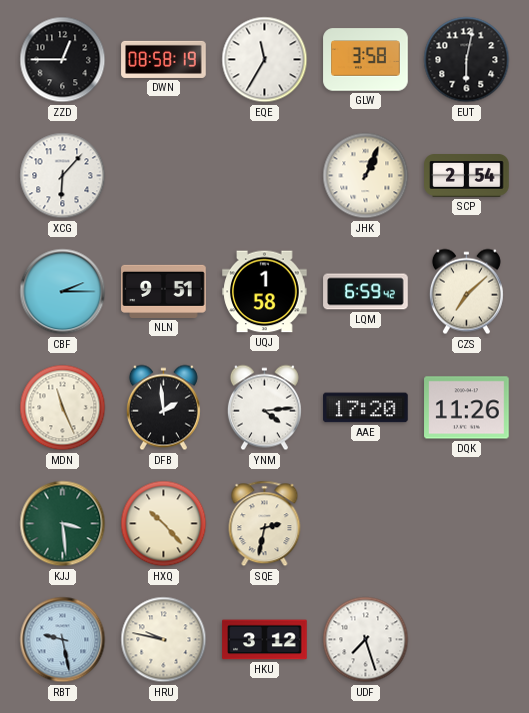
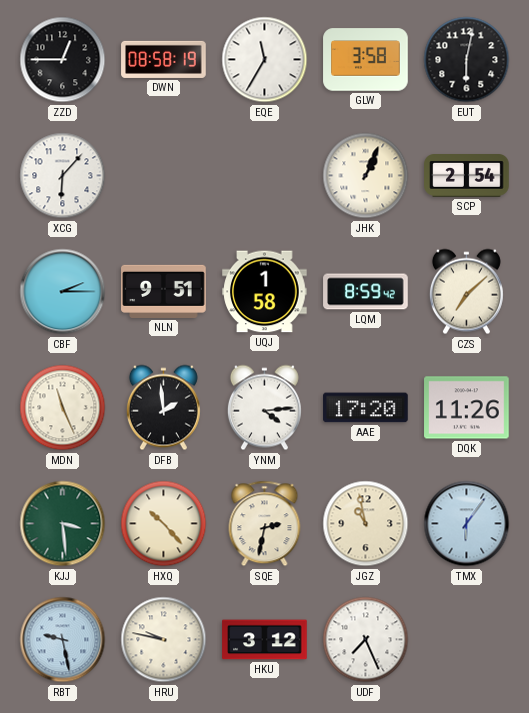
LQM: 6:59 -> 8:59
JGZ: none -> 10:58
TMX: none -> 6:06
UDF: 7:27 -> 7:26
